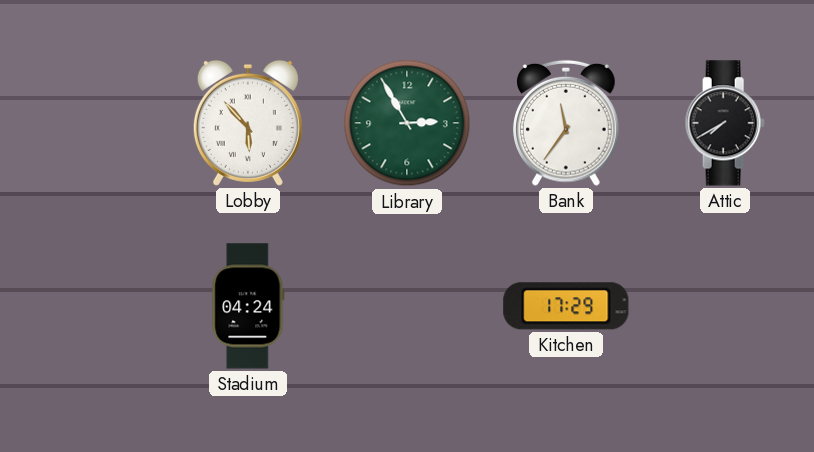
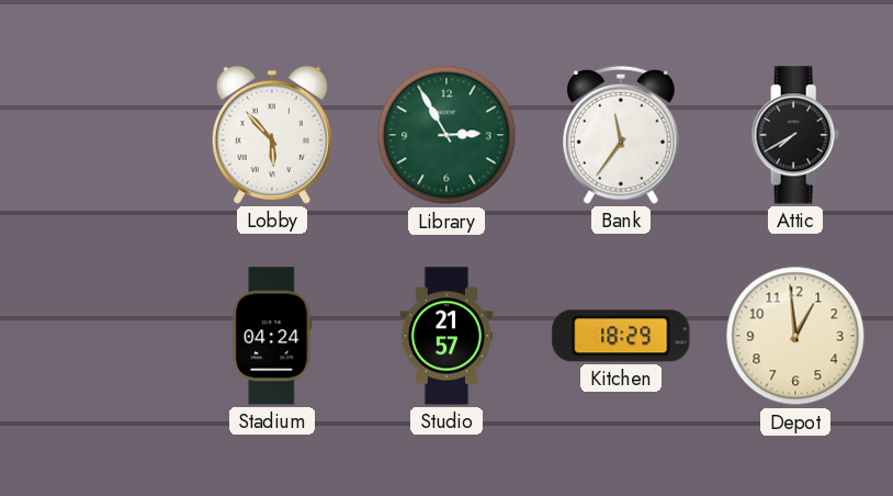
Studio: none -> 21:57
Kitchen: 17:29 -> 18:29
Depot: none -> 12:59
